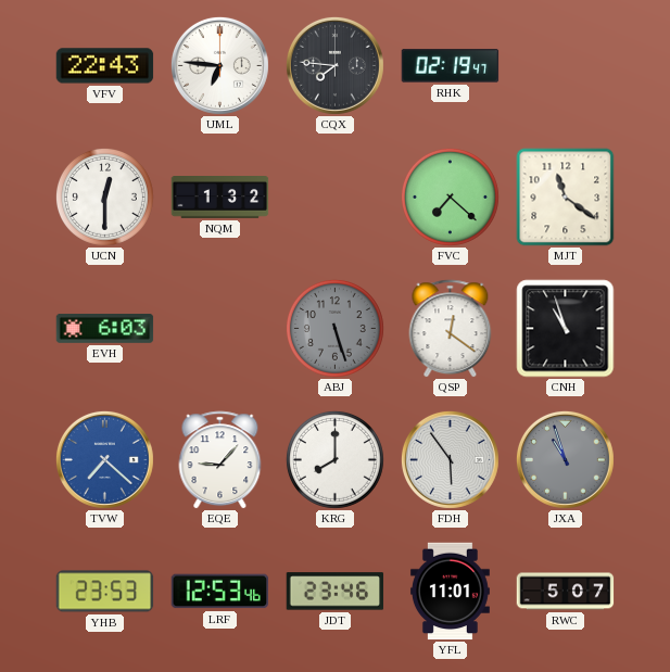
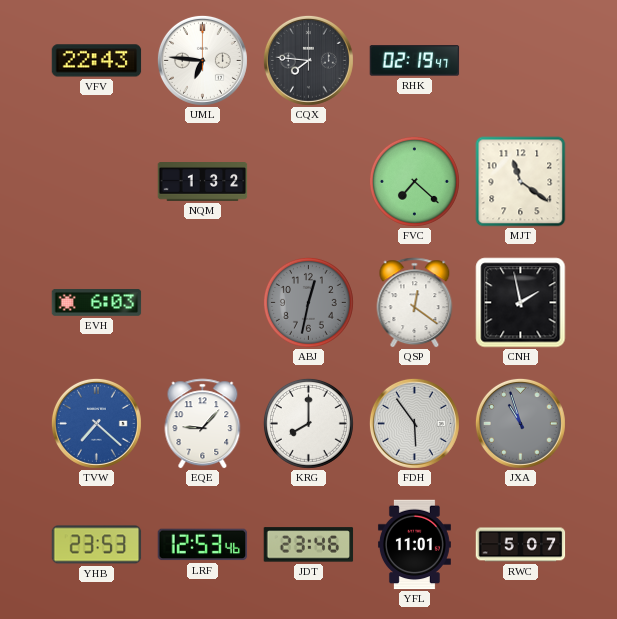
UCN: 12:30 -> none
ABJ: 5:27 -> 12:32
CNH: 10:57 -> 1:58
